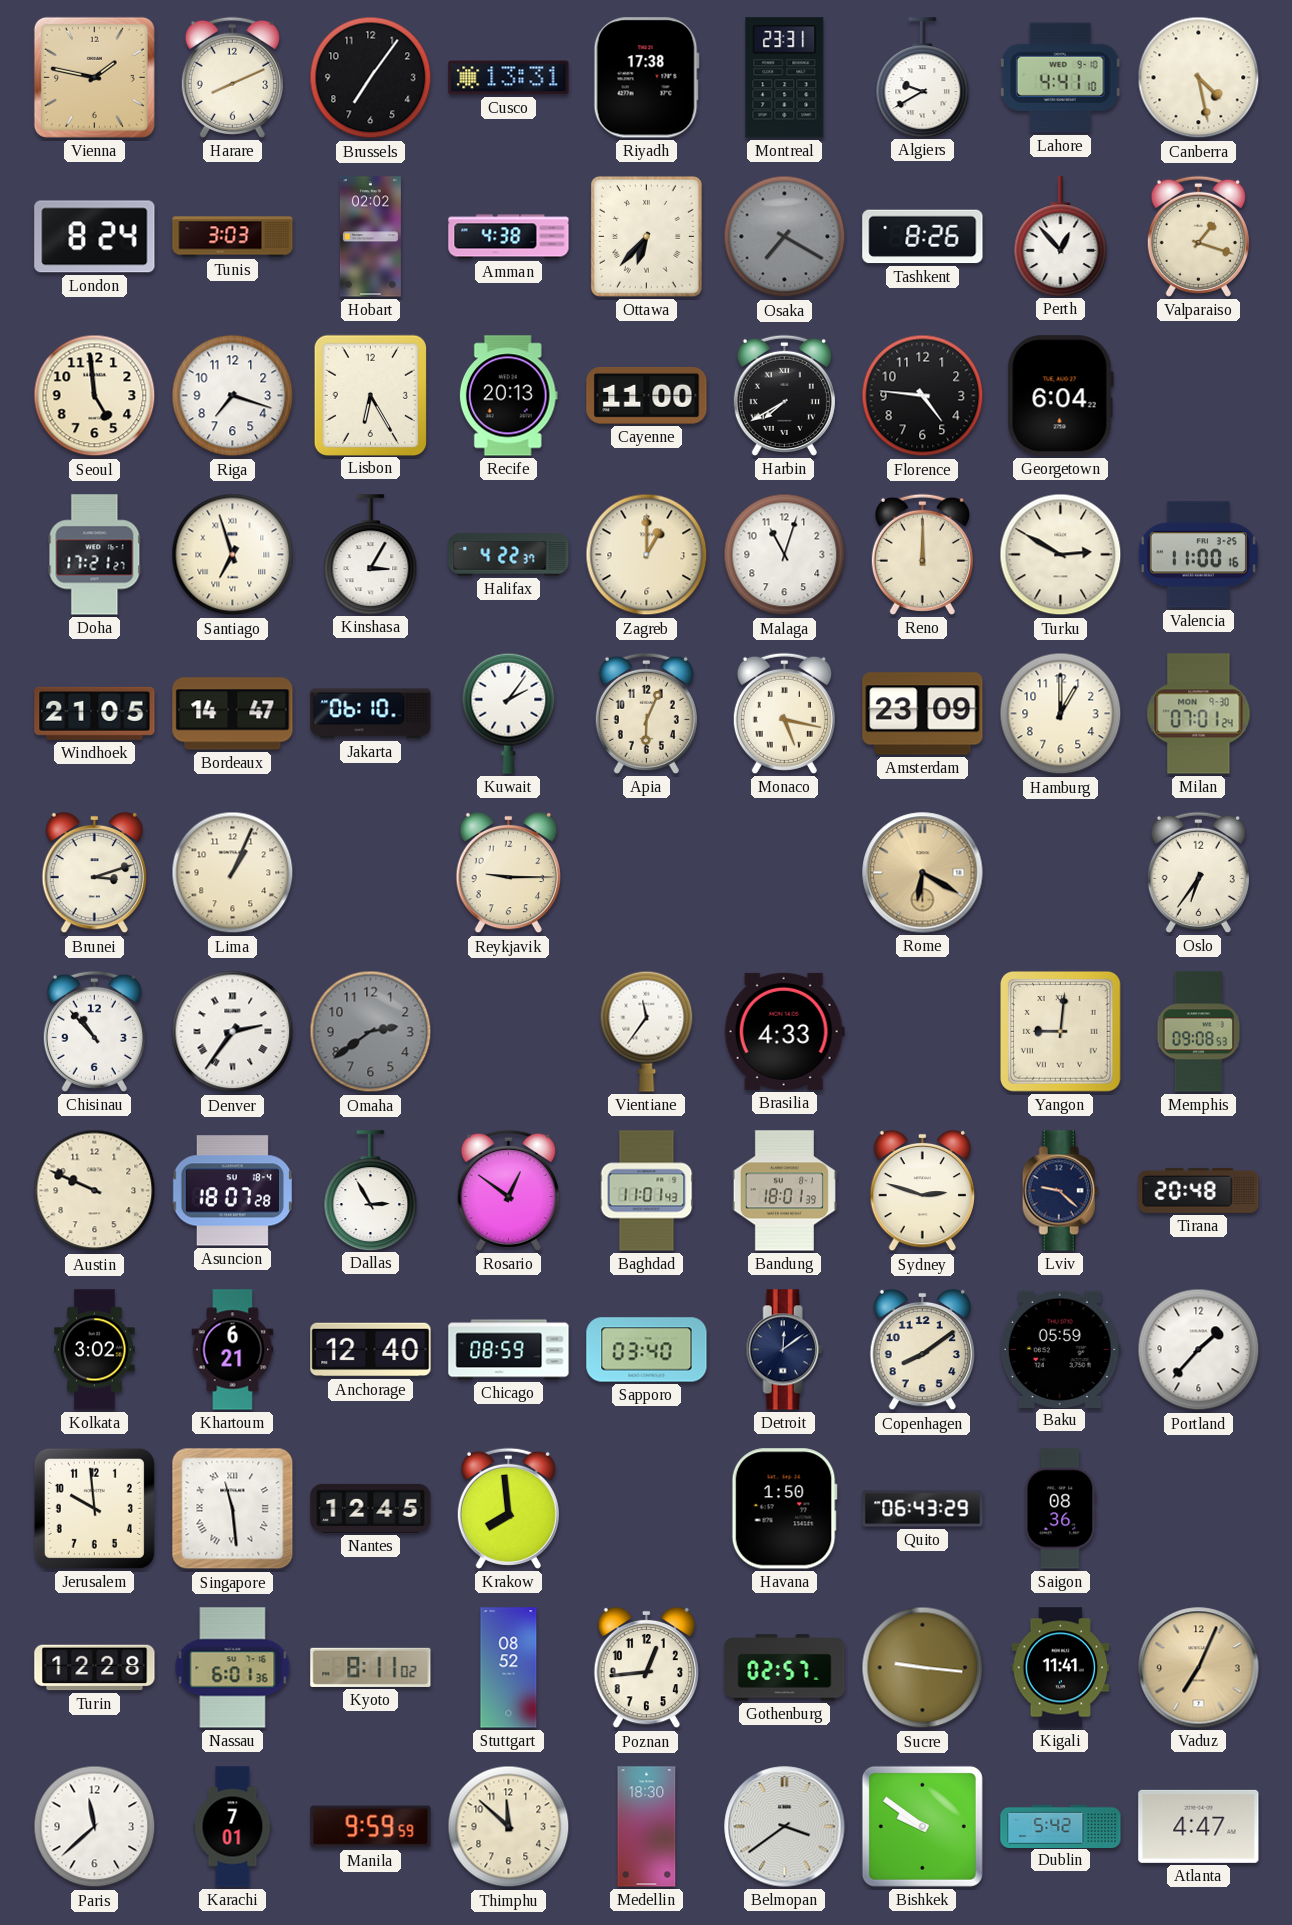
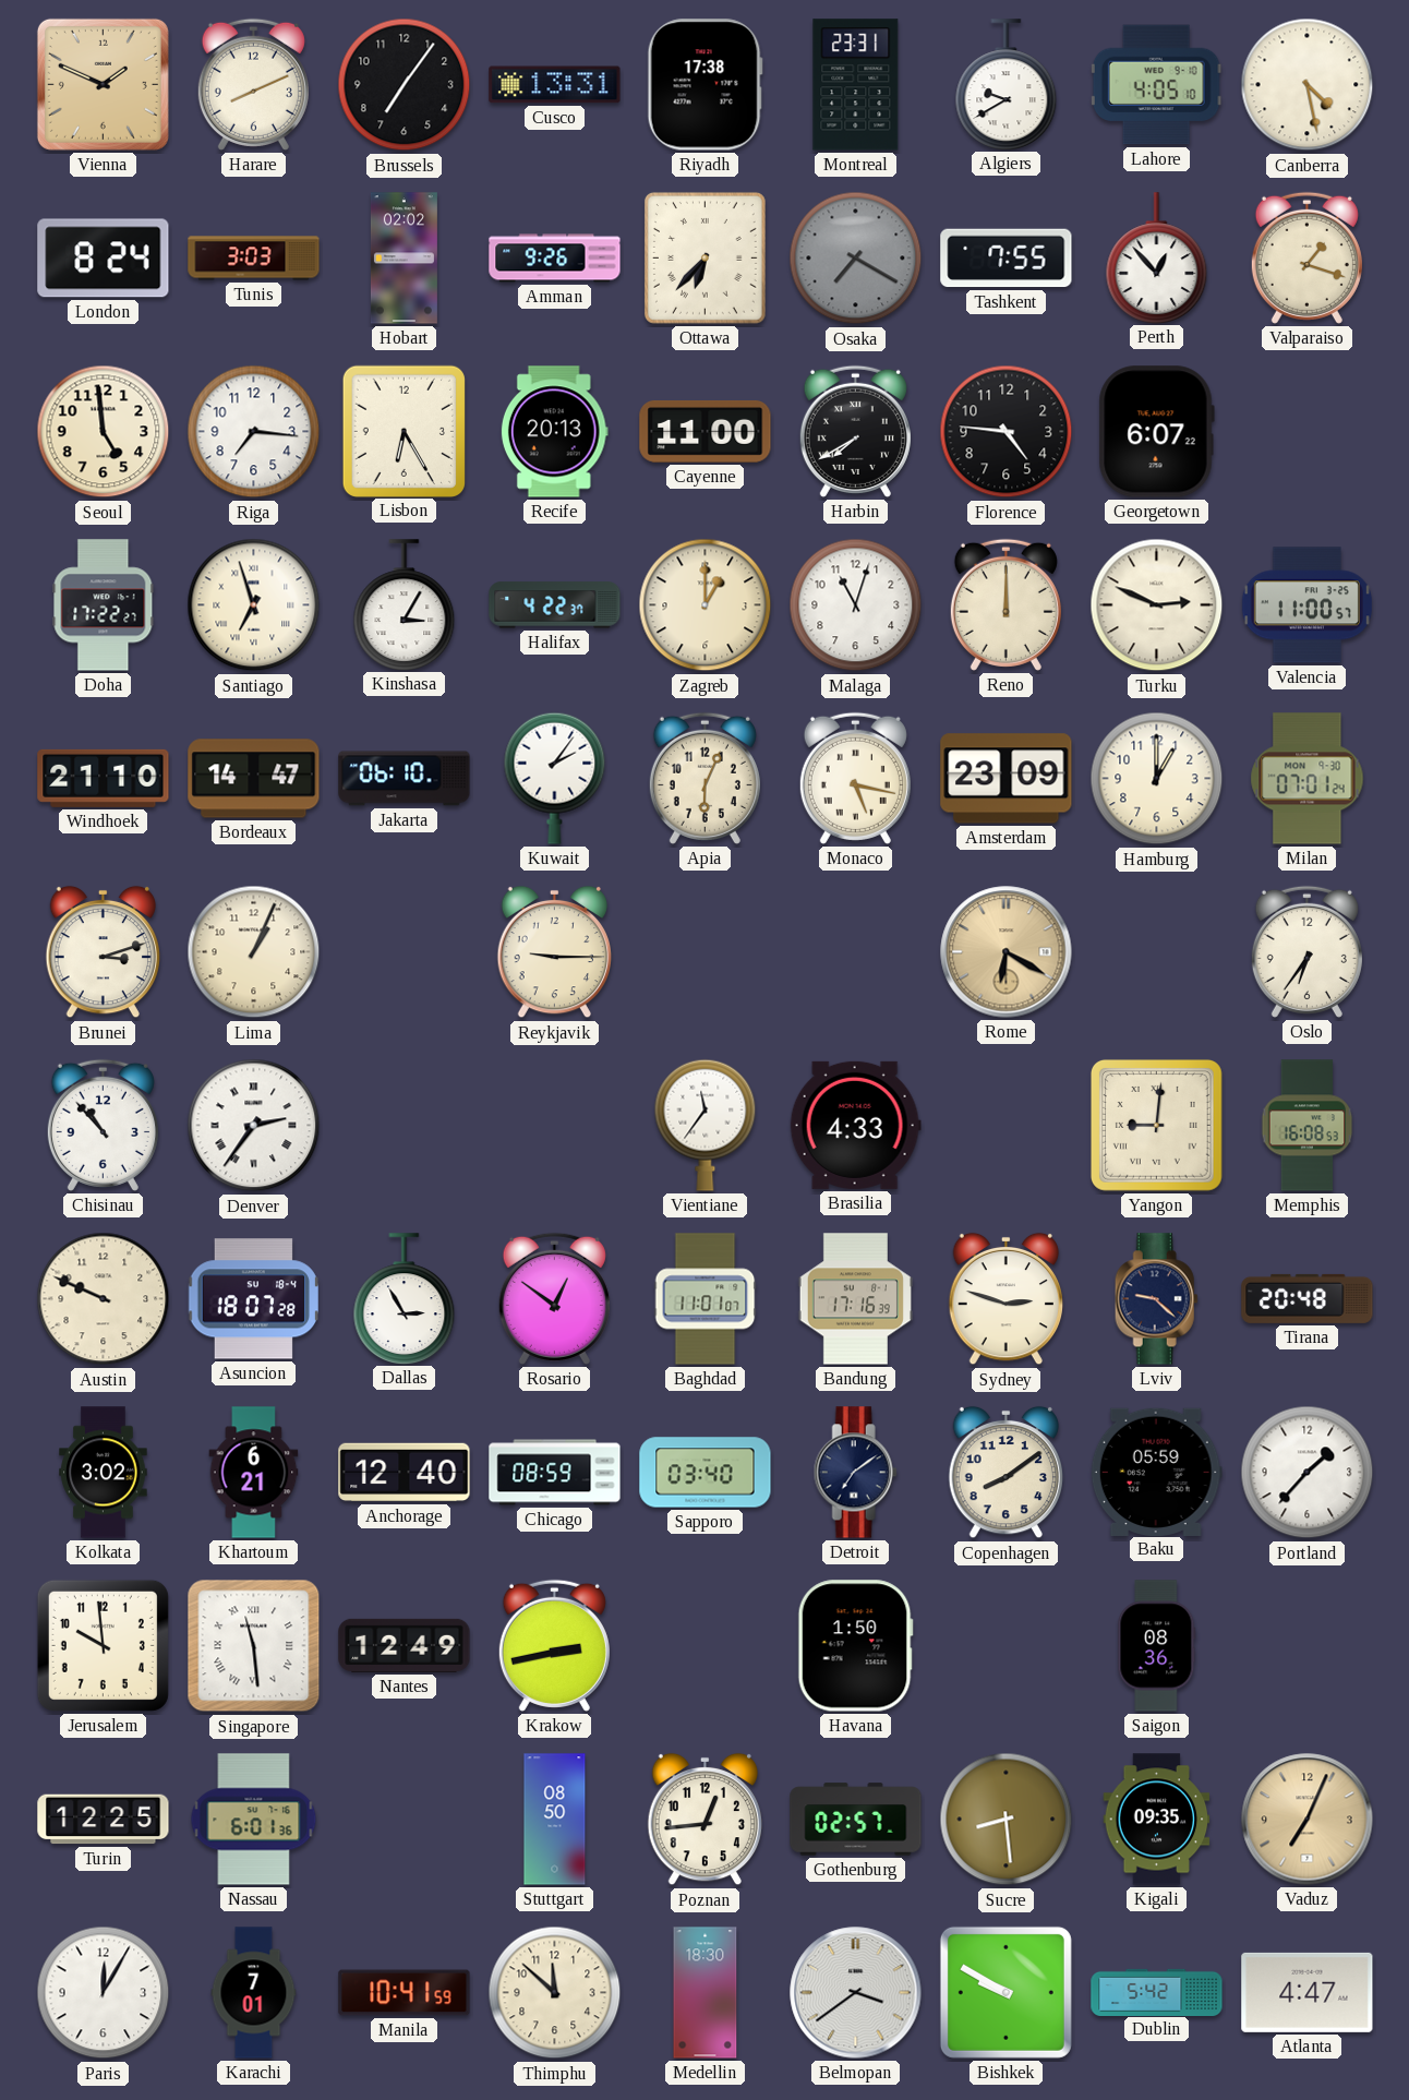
Vienna: 1:47 -> 1:49
Lahore: 4:41 -> 4:05
Amman: 4:38 -> 9:26
Tashkent: 8:26 -> 7:55
Riga: 7:18 -> 7:16
Georgetown: 6:04 -> 6:07
Doha: 17:21 -> 17:22
Turku: 2:50 -> 2:49
Valencia: 11:00:16 -> 11:00:57
Windhoek: 21:05 -> 21:10
Omaha: 2:39 -> none
Memphis: 09:08 -> 16:08
Baghdad: 11:01:43 -> 11:01:07
Bandung: 18:01 -> 17:16
Detroit: 12:09 -> 7:09
Nantes: 12:45 -> 12:49
Krakow: 7:59 -> 2:43
Quito: 06:43 -> none
Turin: 12:28 -> 12:25
Kyoto: 8:11 -> none
Stuttgart: 08:52 -> 08:50
Sucre: 9:16 -> 8:29
Kigali: 11:41 -> 09:35
Paris: 11:38 -> 12:05
Manila: 9:59 -> 10:41
Bishkek: 9:51 -> 9:50
